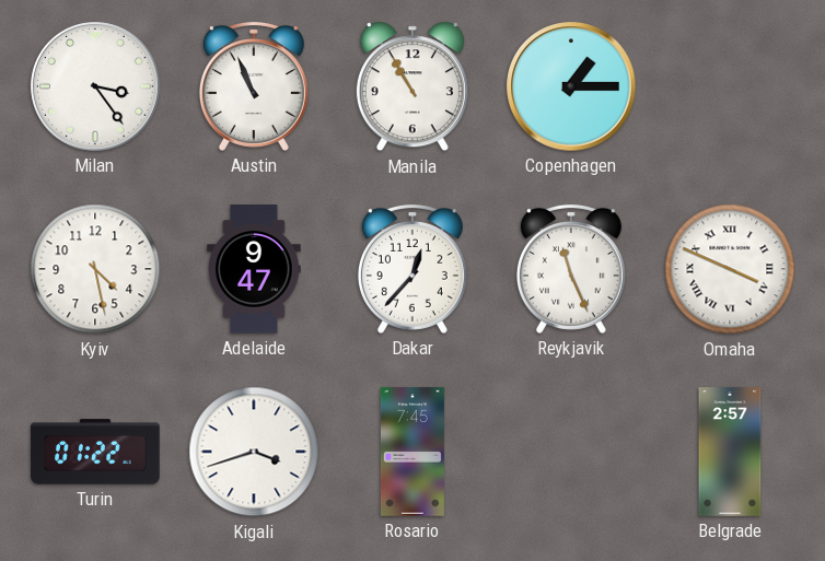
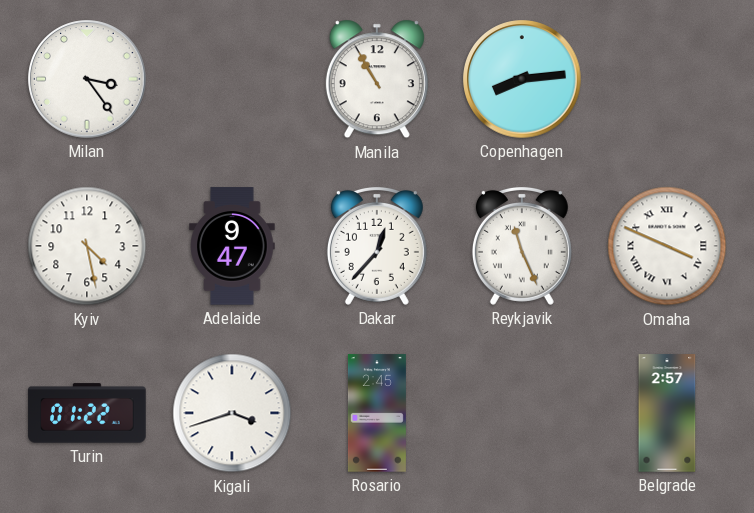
Austin: 10:56 -> none
Copenhagen: 1:15 -> 8:14
Rosario: 7:45 -> 2:45
